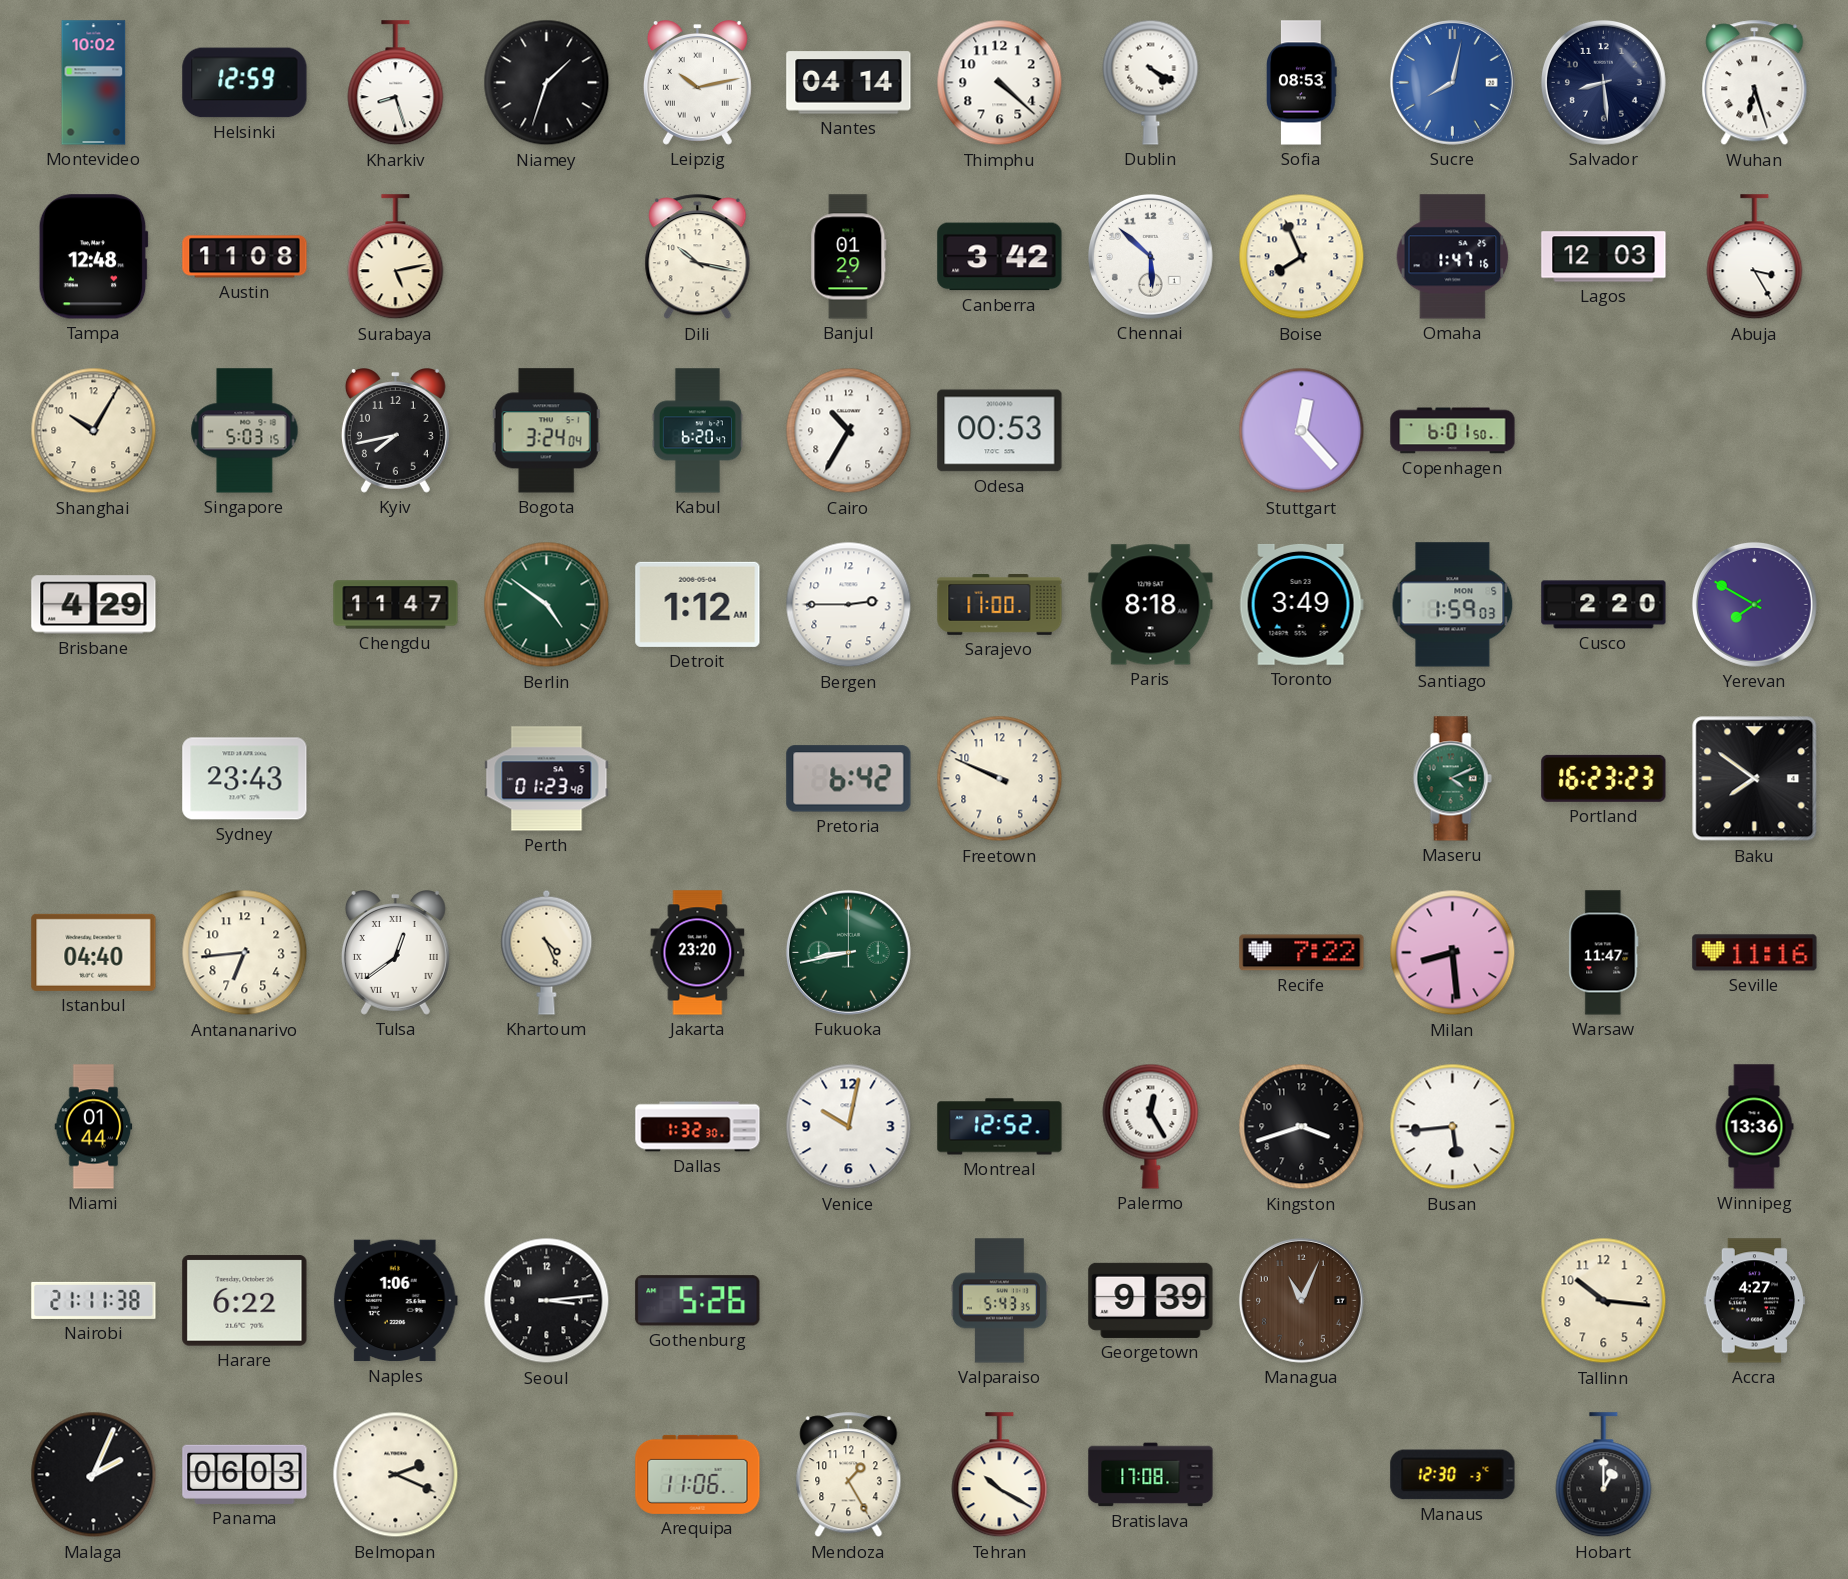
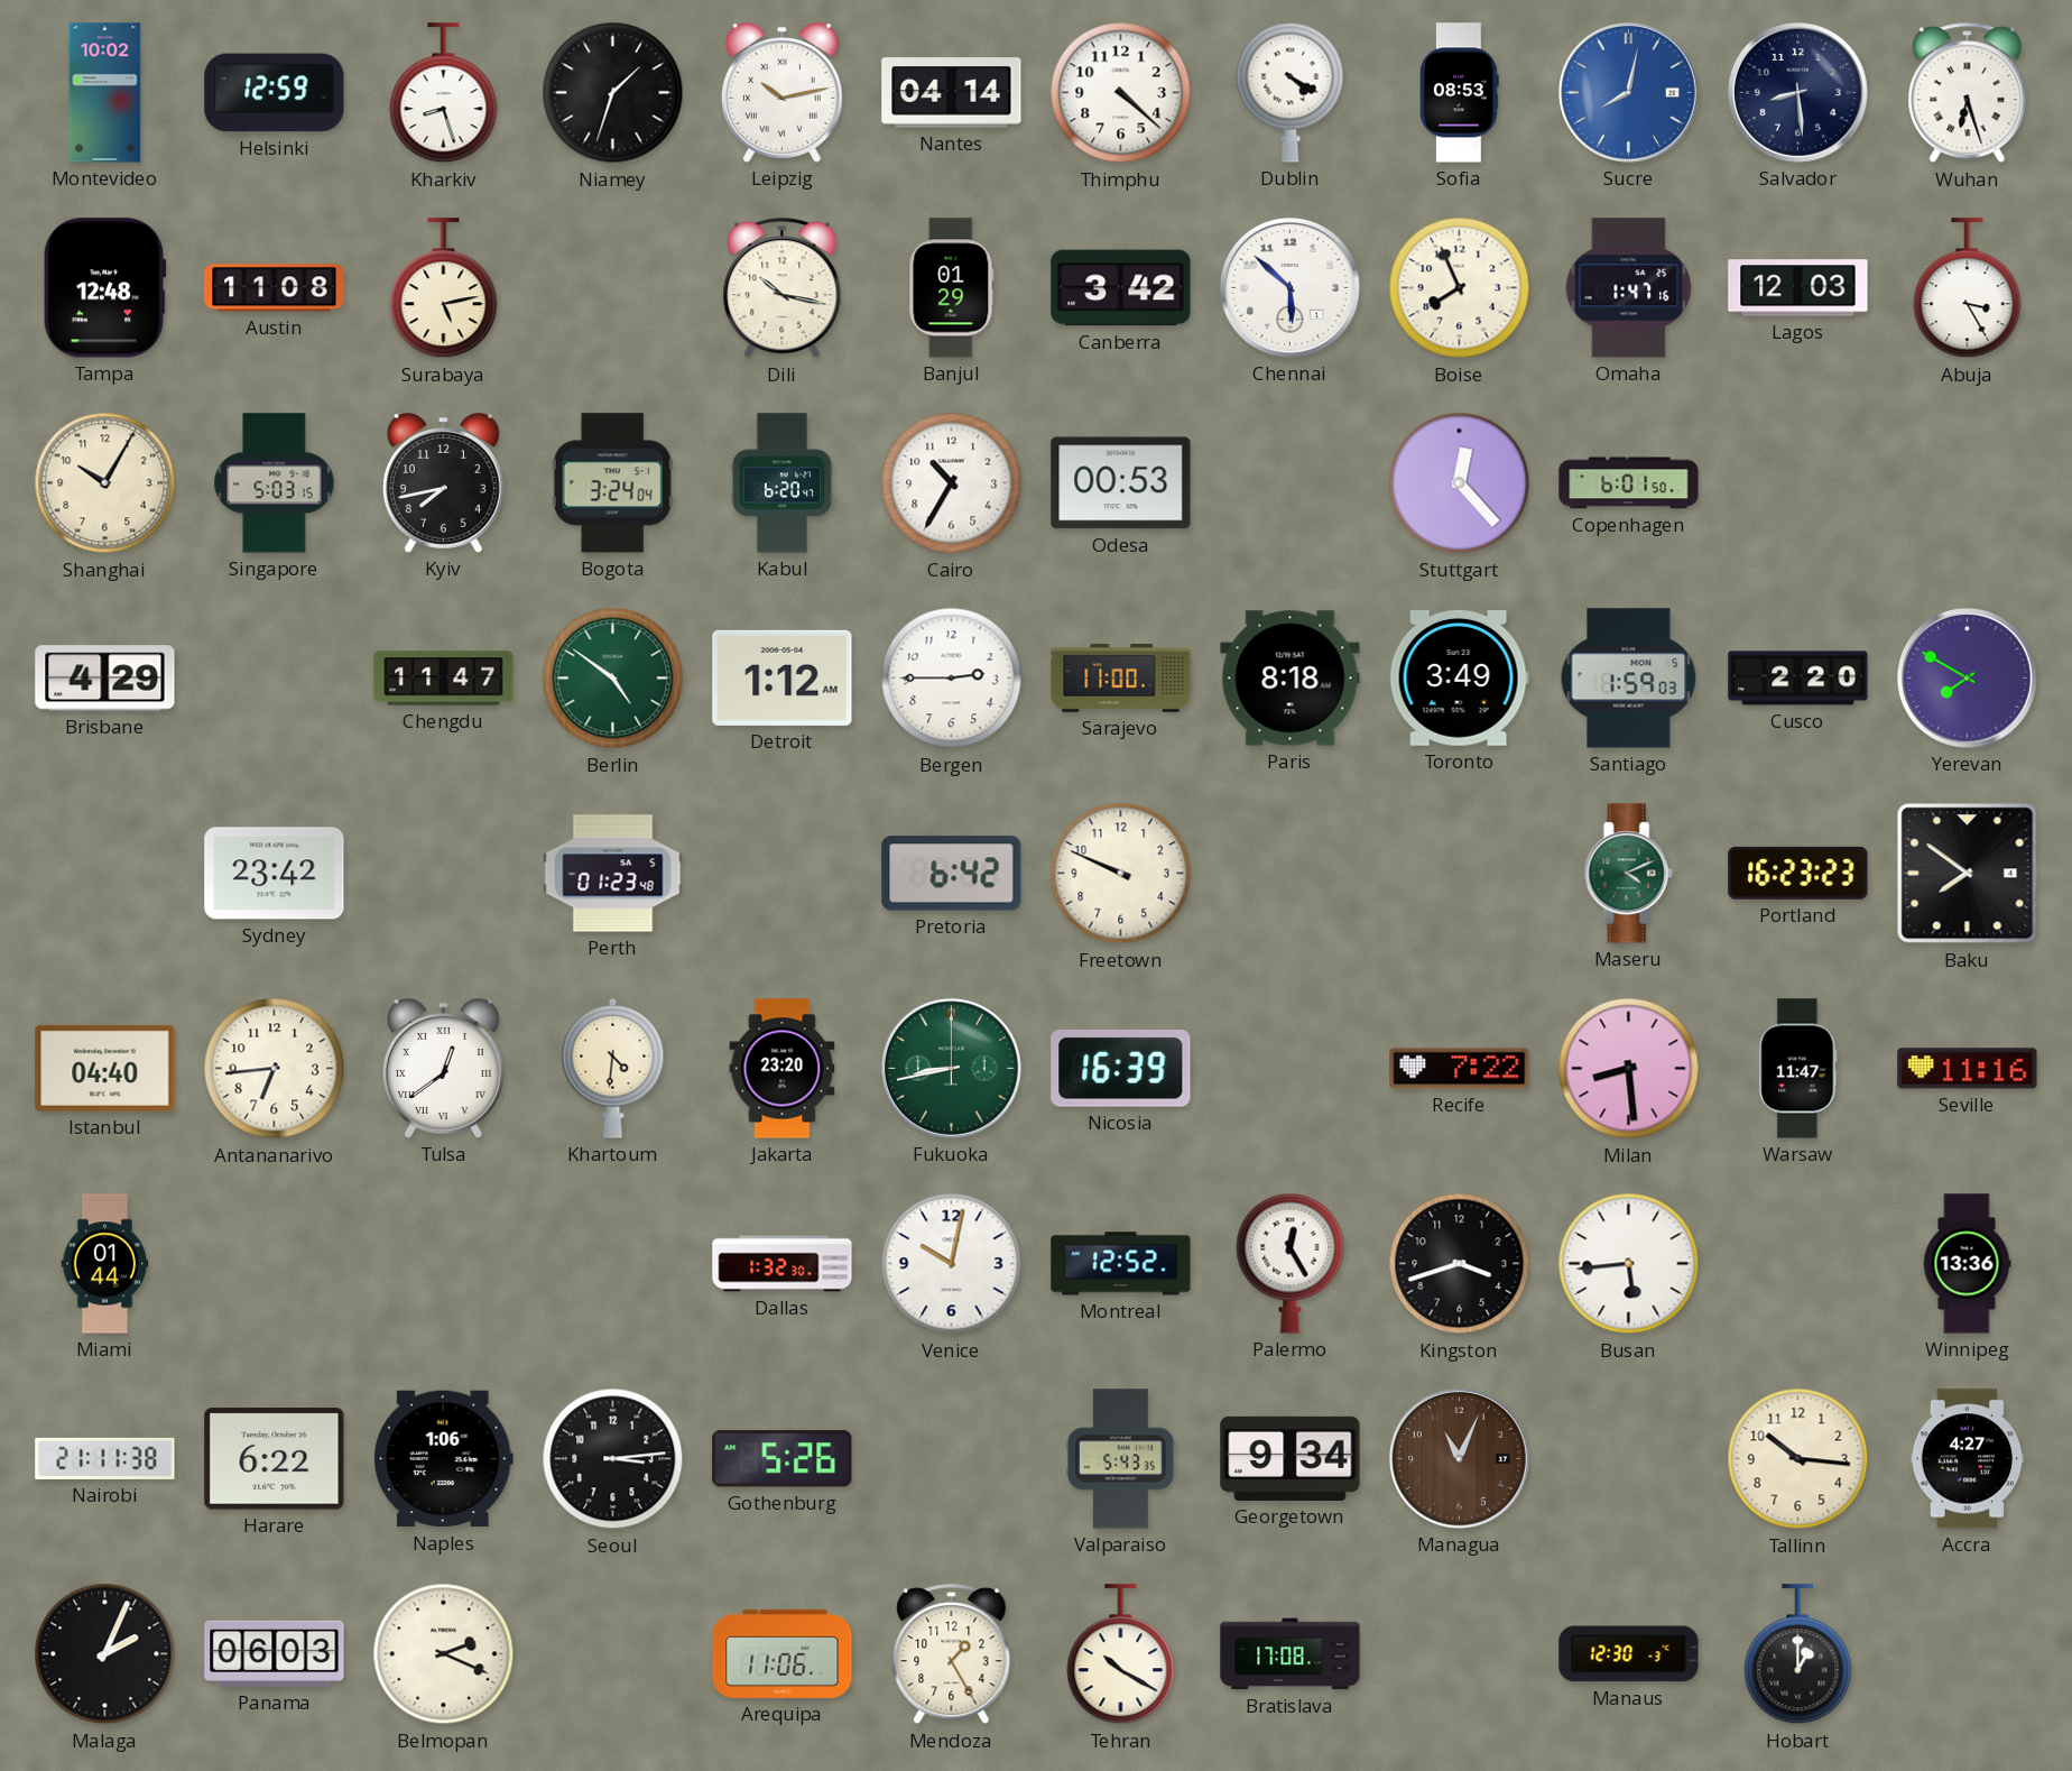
Sydney: 23:43 -> 23:42
Khartoum: 4:26 -> 4:31
Nicosia: none -> 16:39
Georgetown: 9:39 -> 9:34
